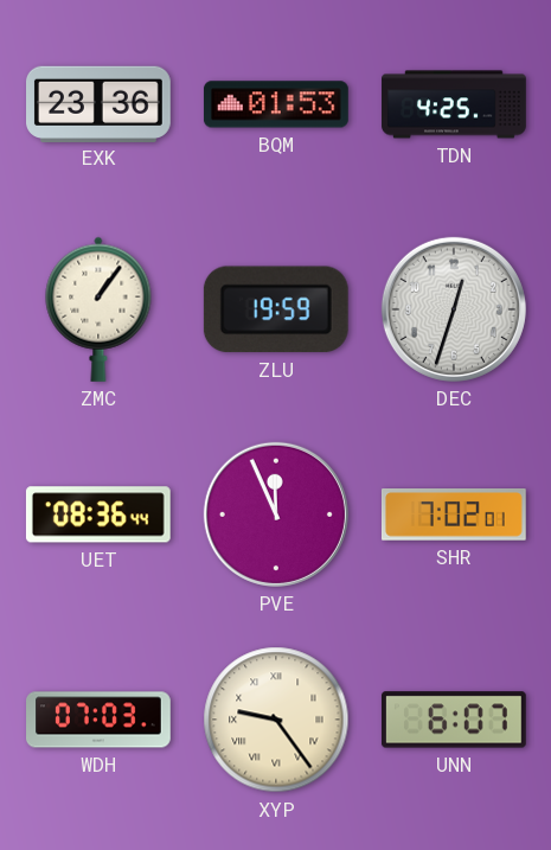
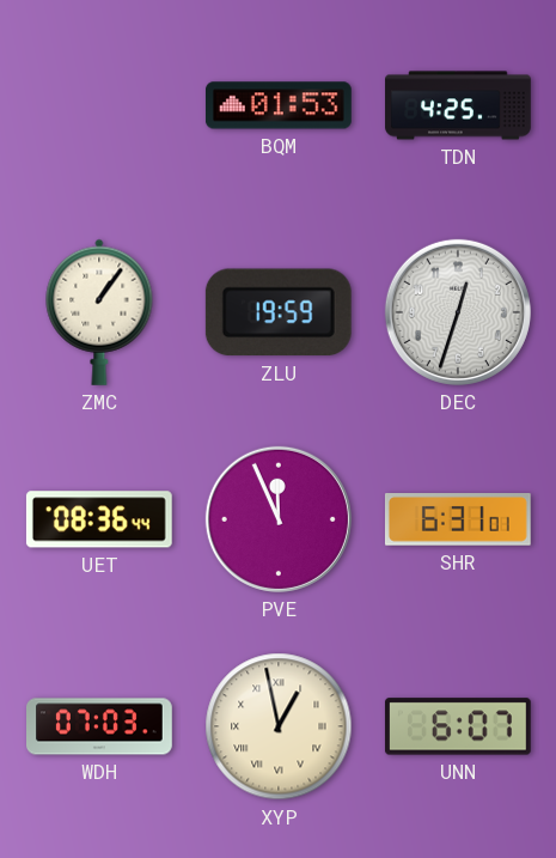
EXK: 23:36 -> none
SHR: 7:02 -> 6:31
XYP: 9:24 -> 12:58
